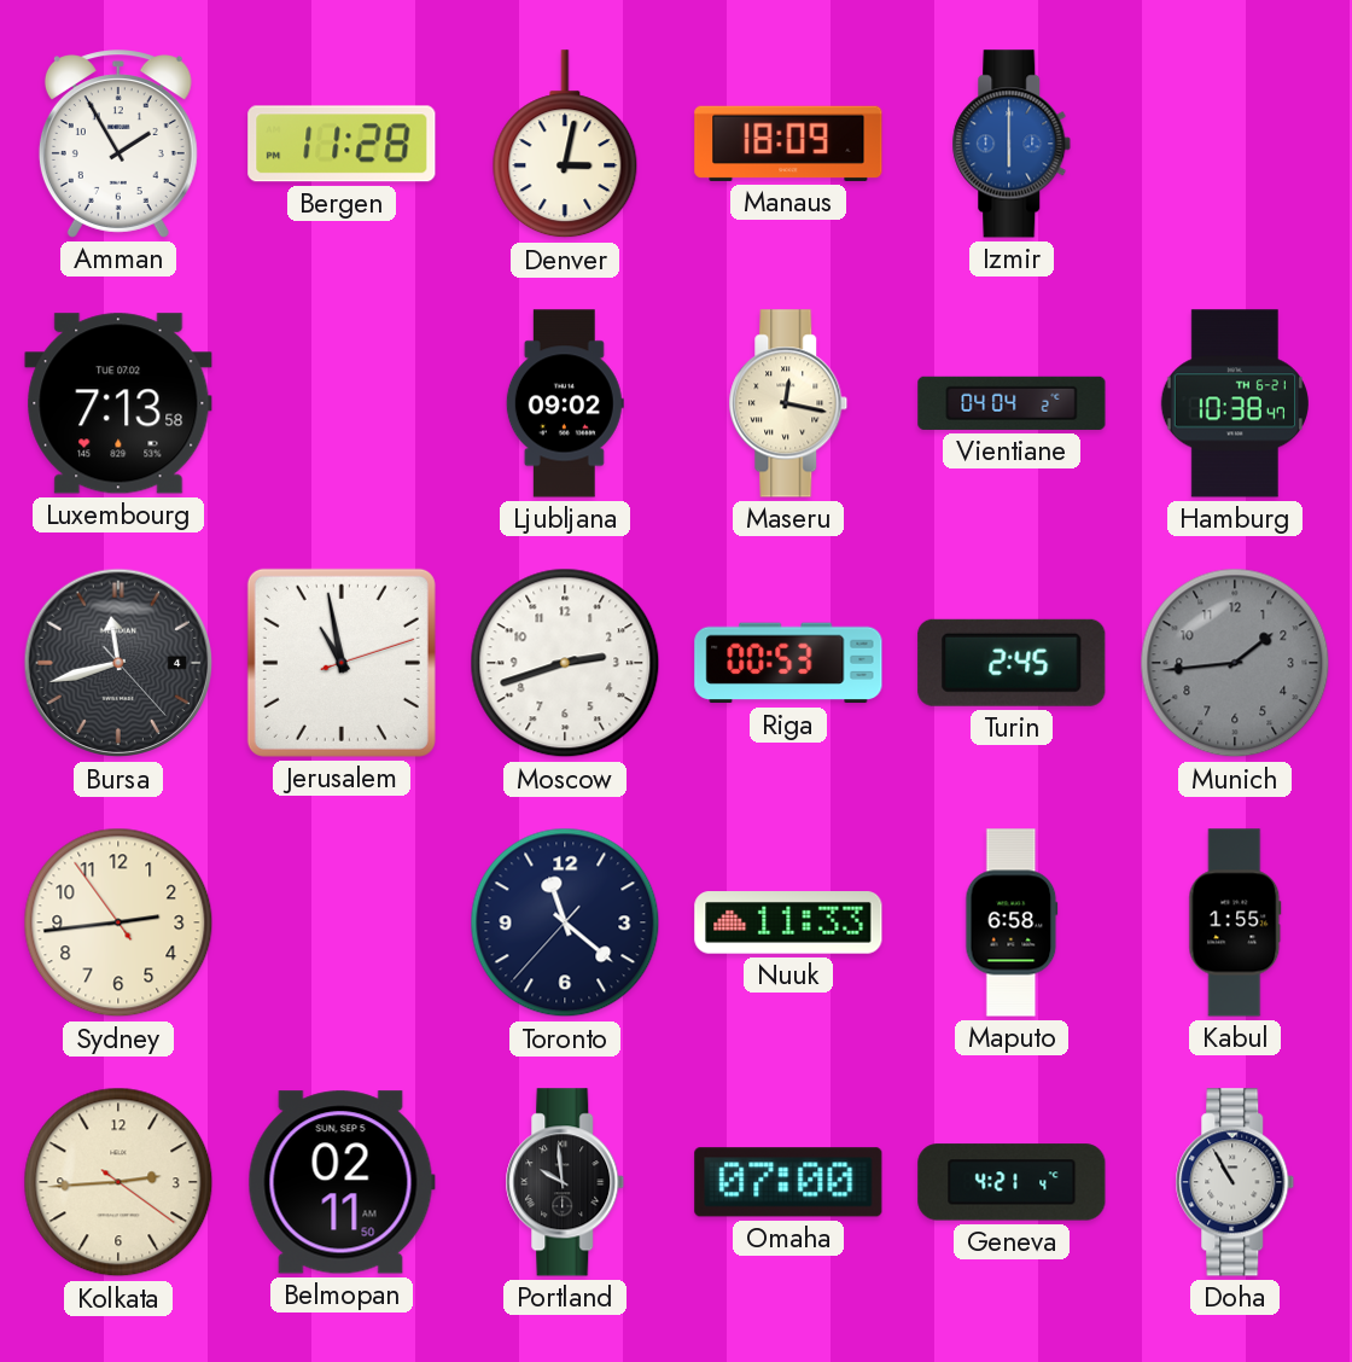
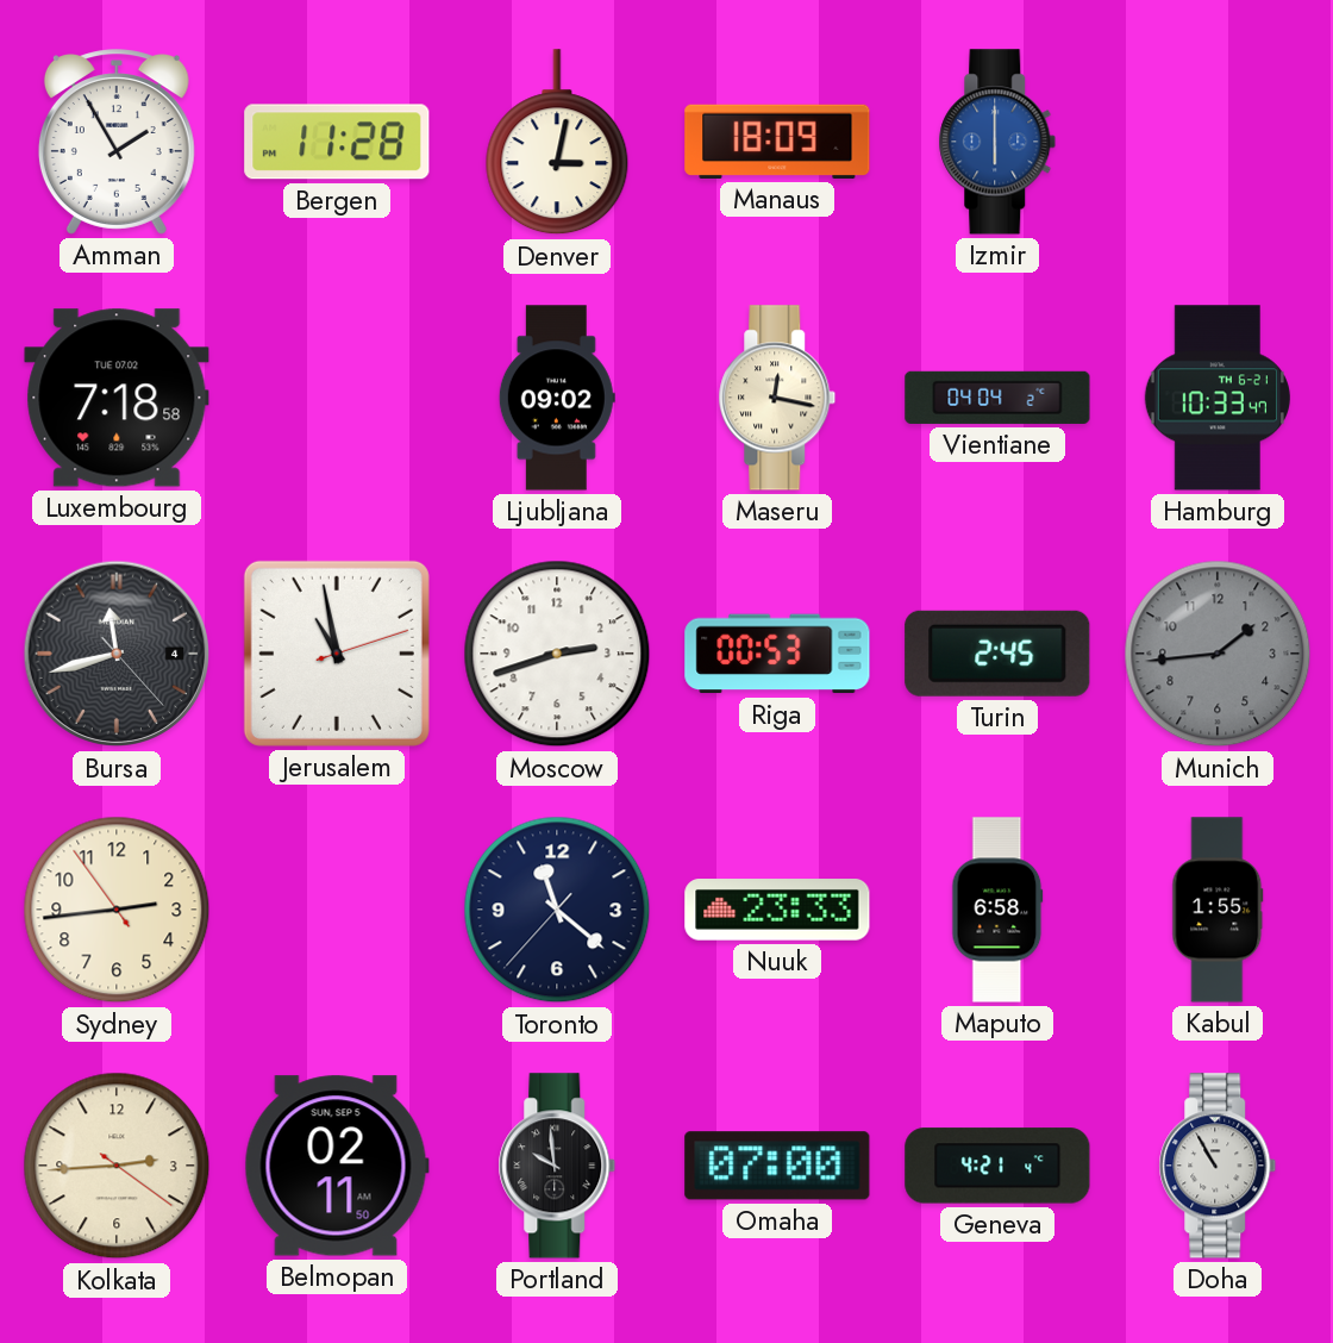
Luxembourg: 7:13 -> 7:18
Hamburg: 10:38 -> 10:33
Nuuk: 11:33 -> 23:33
